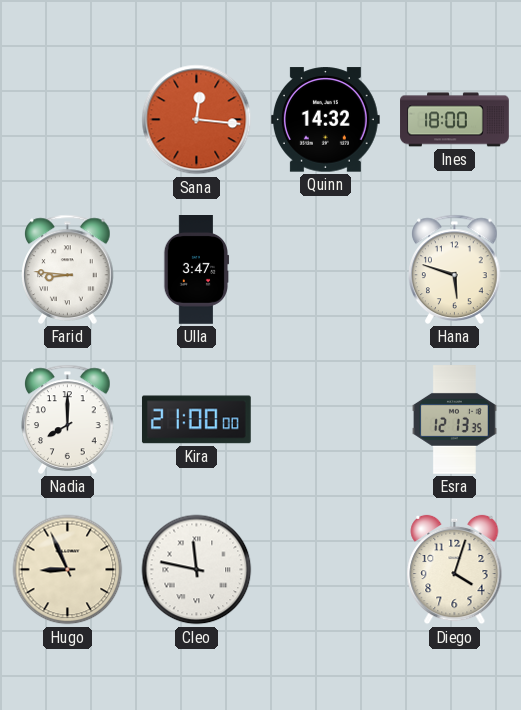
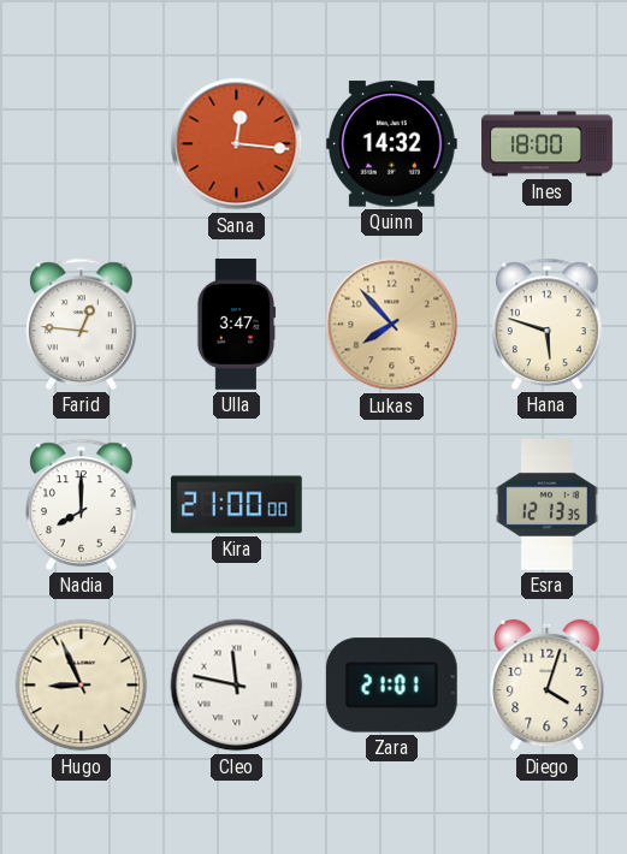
Farid: 8:46 -> 12:46
Lukas: none -> 7:53
Zara: none -> 21:01
